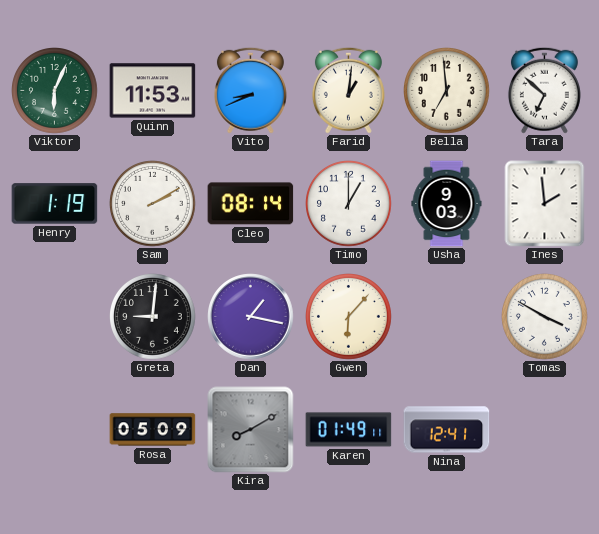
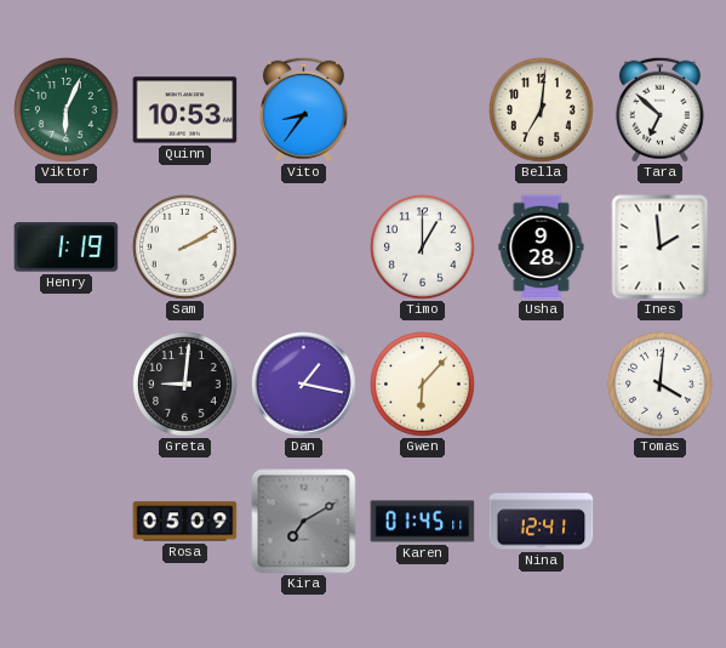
Quinn: 11:53 -> 10:53
Vito: 8:41 -> 8:36
Farid: 1:01 -> none
Bella: 6:59 -> 7:01
Cleo: 08:14 -> none
Usha: 9:03 -> 9:28
Tomas: 3:50 -> 4:01
Kira: 8:10 -> 7:10
Karen: 01:49 -> 01:45
